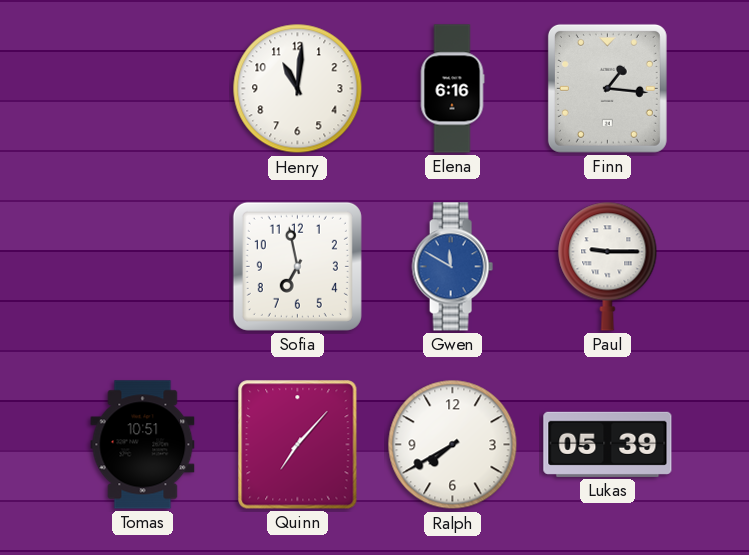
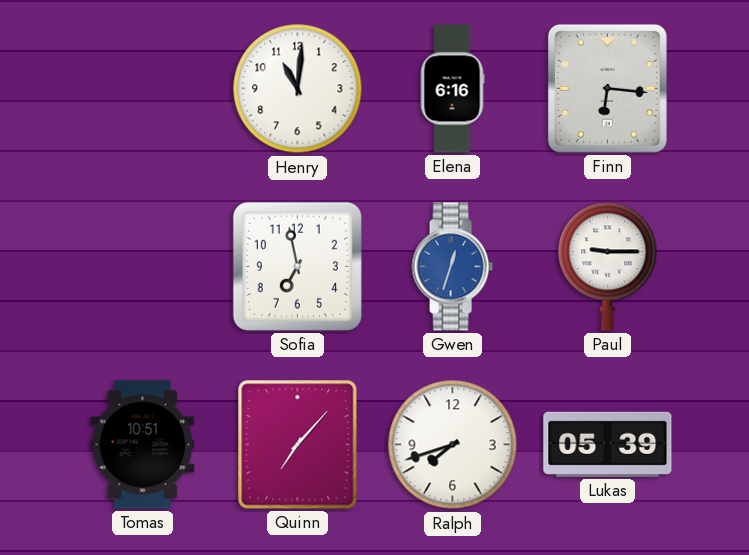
Finn: 1:16 -> 6:16
Gwen: 11:50 -> 12:33
Ralph: 7:40 -> 7:42
